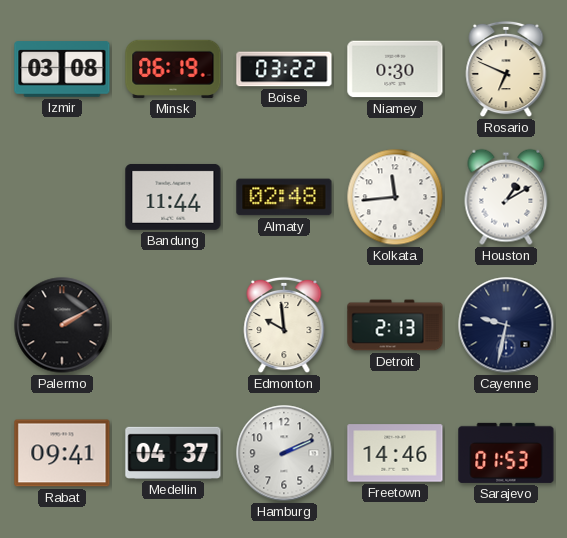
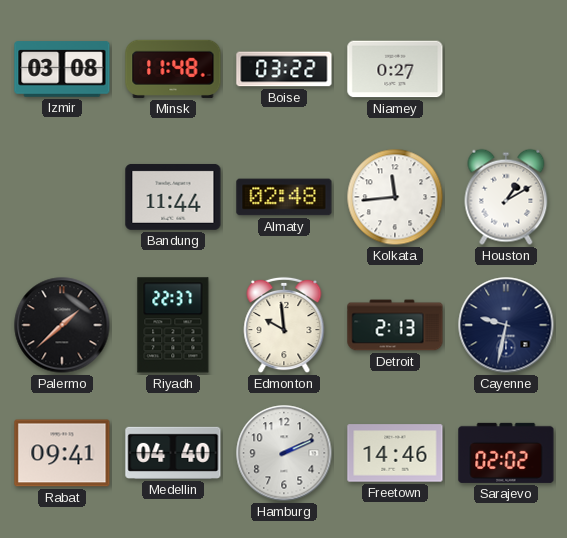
Minsk: 06:19 -> 11:48
Niamey: 0:30 -> 0:27
Rosario: 6:49 -> none
Palermo: 2:10 -> 1:38
Riyadh: none -> 22:37
Medellin: 04:37 -> 04:40
Sarajevo: 01:53 -> 02:02
